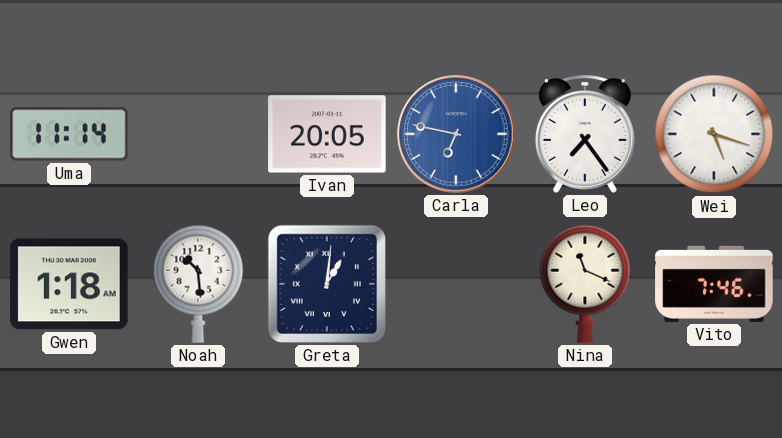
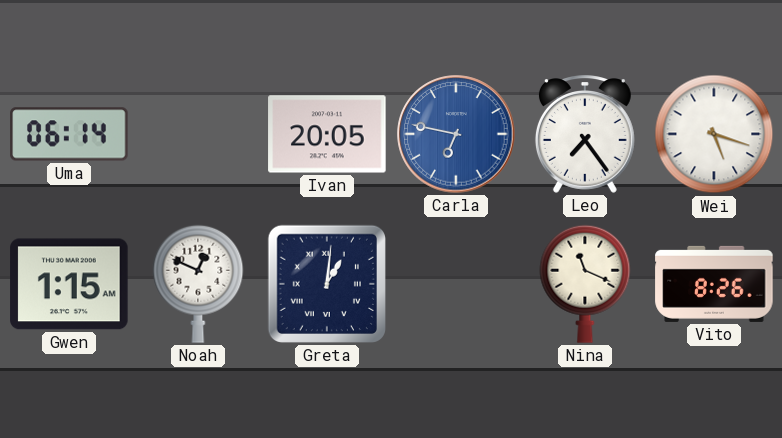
Uma: 11:14 -> 06:14
Gwen: 1:18 -> 1:15
Noah: 10:29 -> 12:49
Vito: 7:46 -> 8:26
